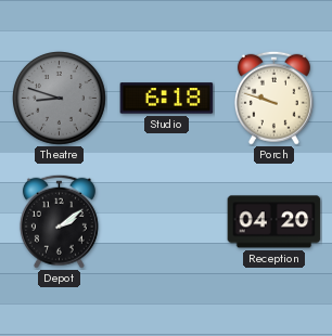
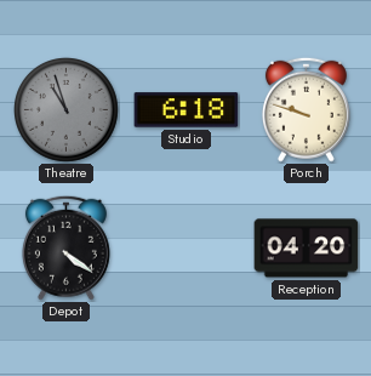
Theatre: 8:48 -> 10:57
Depot: 2:09 -> 4:21
